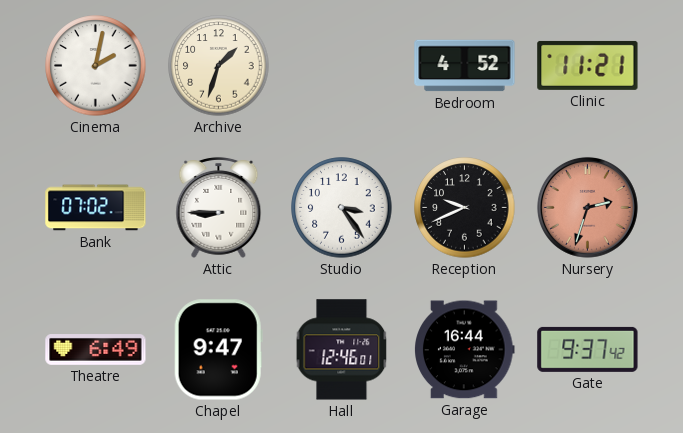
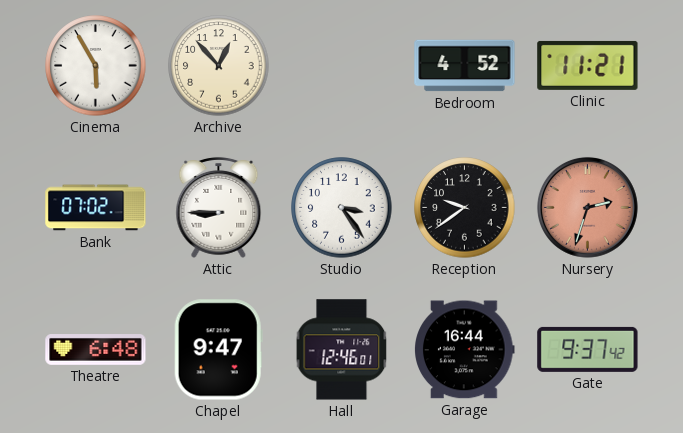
Cinema: 2:02 -> 5:55
Archive: 1:33 -> 12:53
Reception: 9:41 -> 9:39
Theatre: 6:49 -> 6:48
